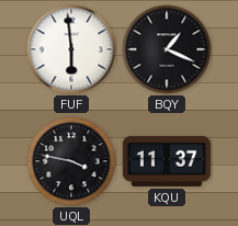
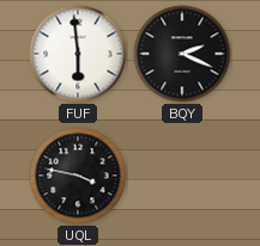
BQY: 1:19 -> 2:19
KQU: 11:37 -> none
